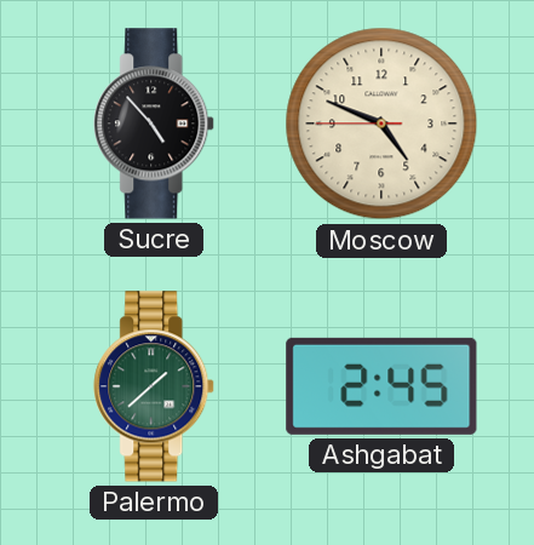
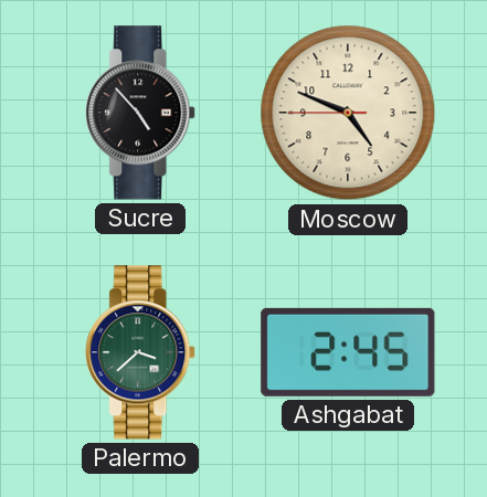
Palermo: 1:38 -> 3:38
